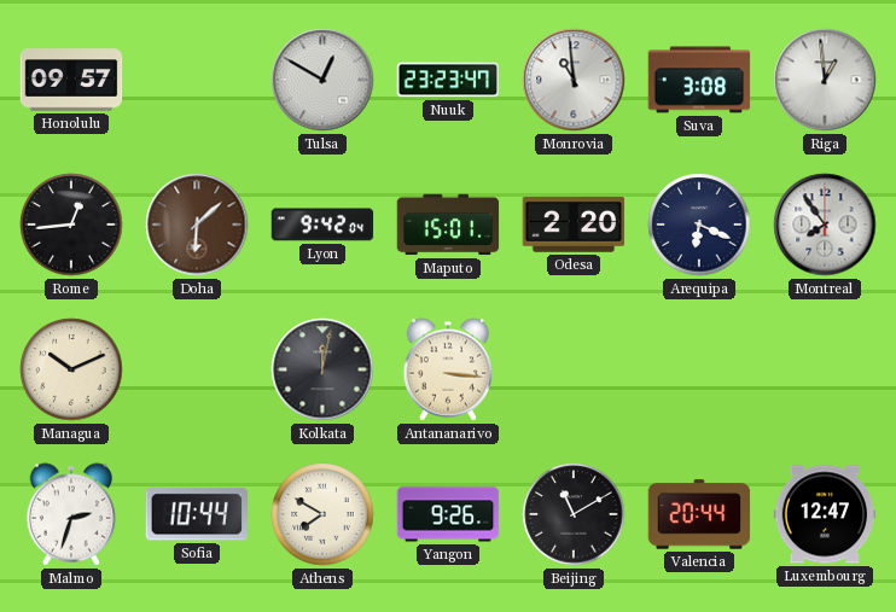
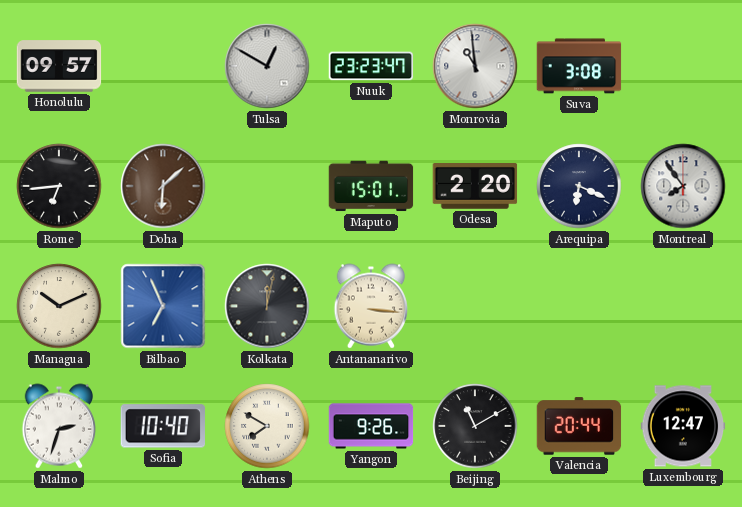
Riga: 12:59 -> none
Rome: 12:44 -> 6:44
Lyon: 9:42 -> none
Bilbao: none -> 6:56
Sofia: 10:44 -> 10:40
